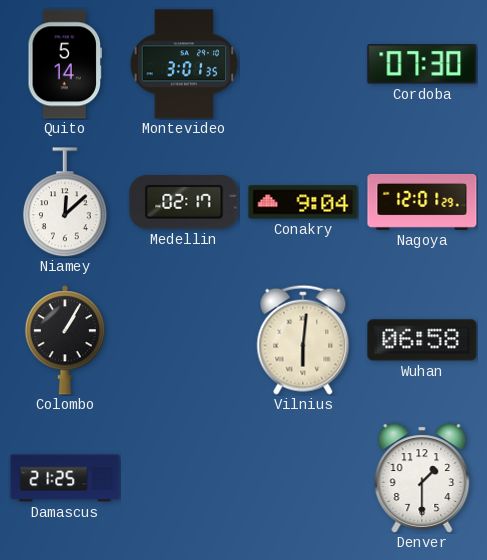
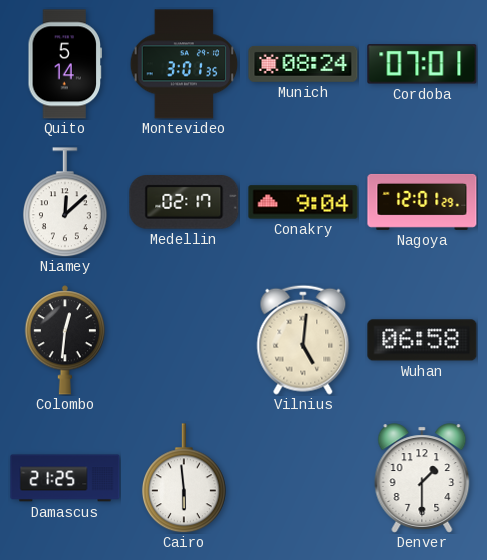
Munich: none -> 08:24
Cordoba: 07:30 -> 07:01
Colombo: 1:05 -> 12:31
Vilnius: 6:01 -> 5:01
Cairo: none -> 5:59
